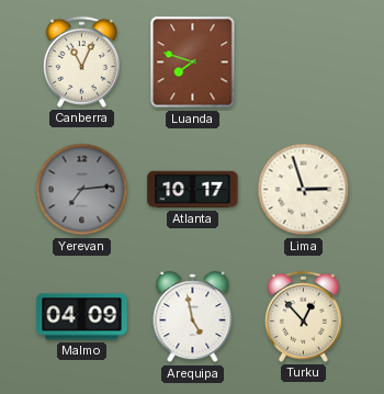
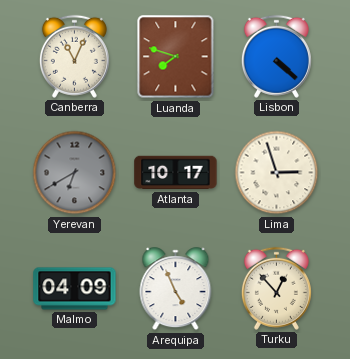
Lisbon: none -> 4:22
Yerevan: 7:14 -> 6:40
Arequipa: 4:58 -> 4:56
